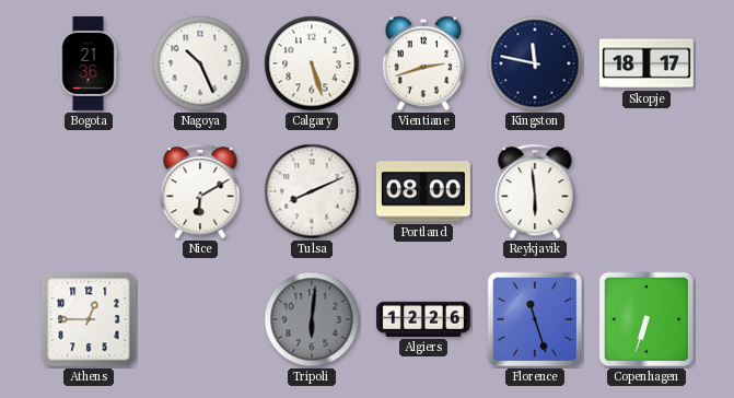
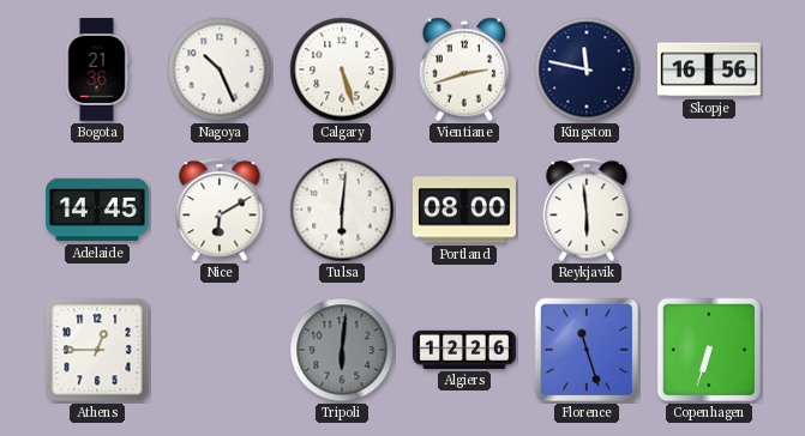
Skopje: 18:17 -> 16:56
Adelaide: none -> 14:45
Tulsa: 8:11 -> 6:01
